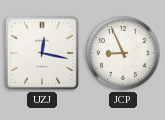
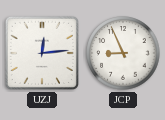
UZJ: 12:17 -> 12:14
